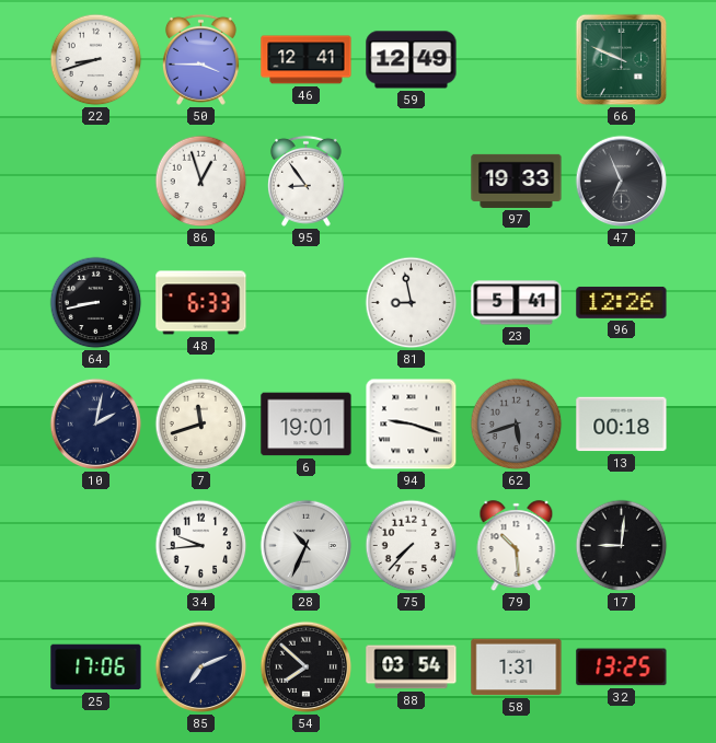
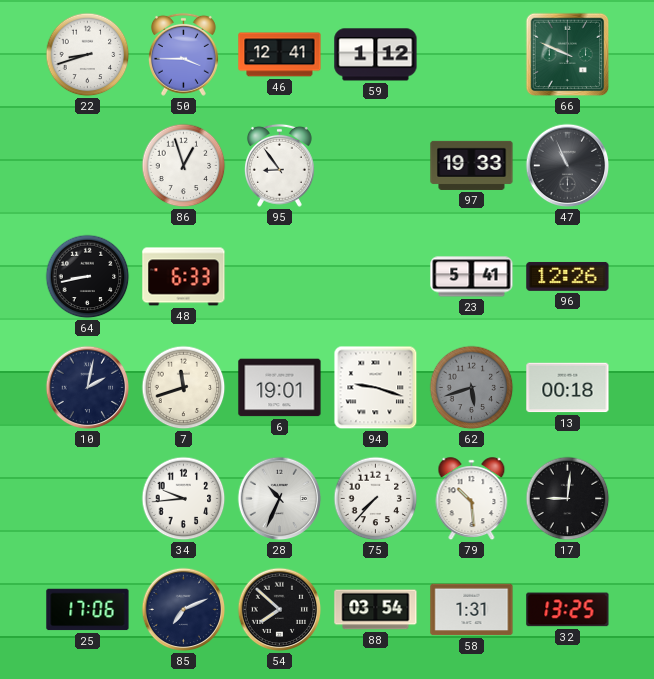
59: 12:49 -> 1:12
47: 6:56 -> 10:56
81: 8:58 -> none
